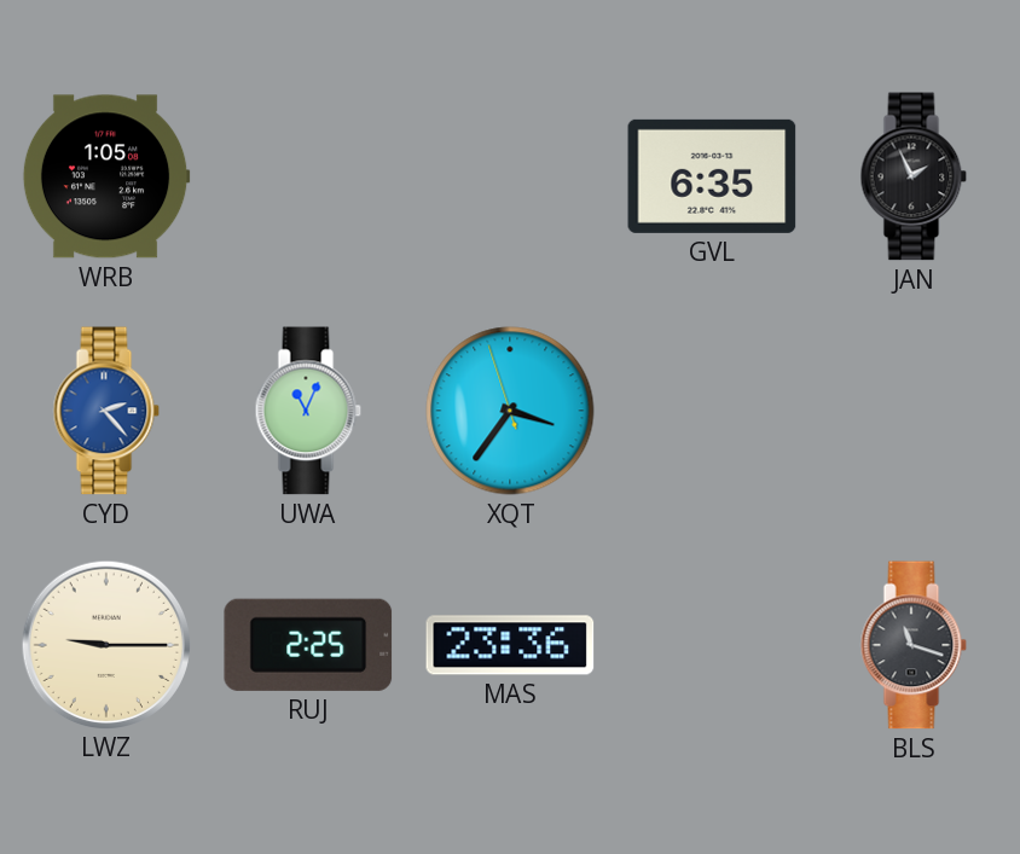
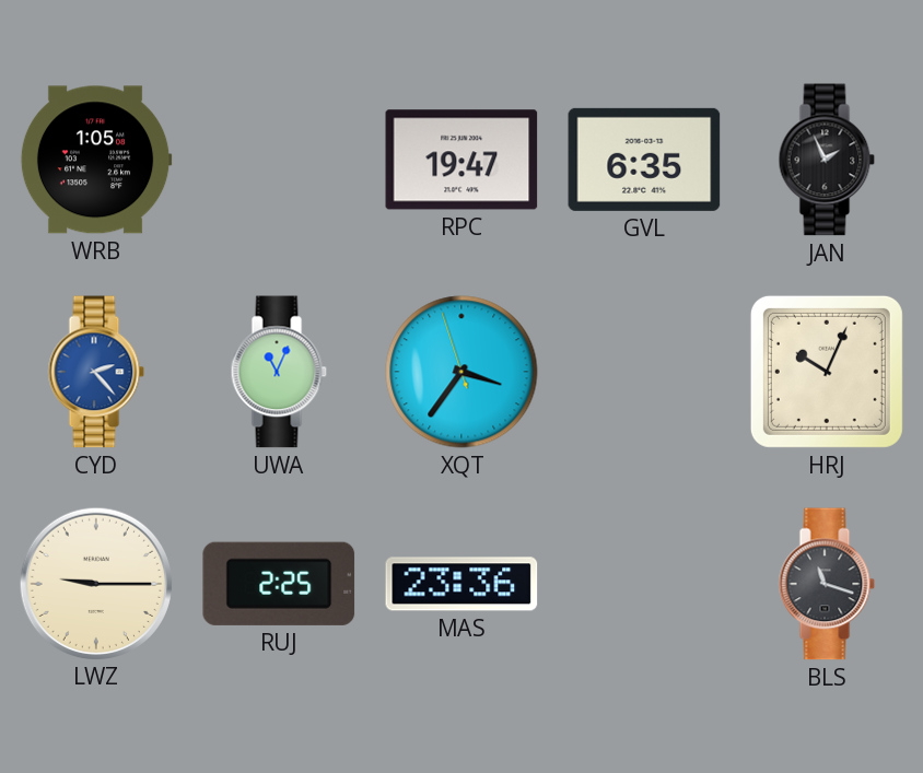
RPC: none -> 19:47
HRJ: none -> 10:04
